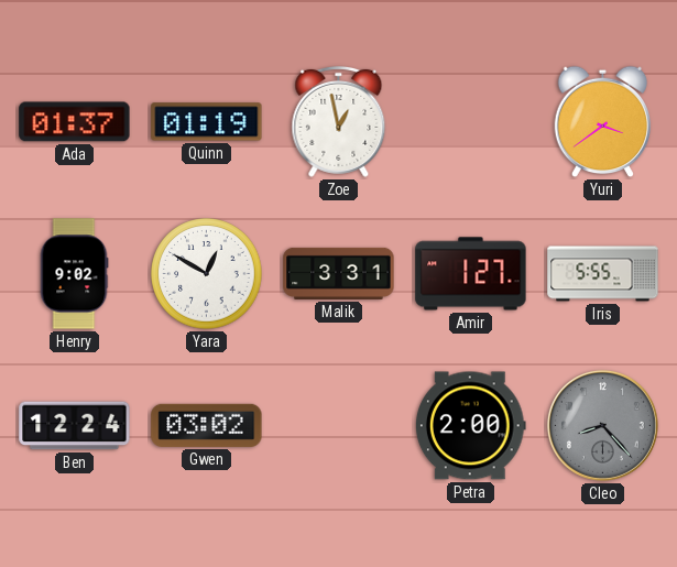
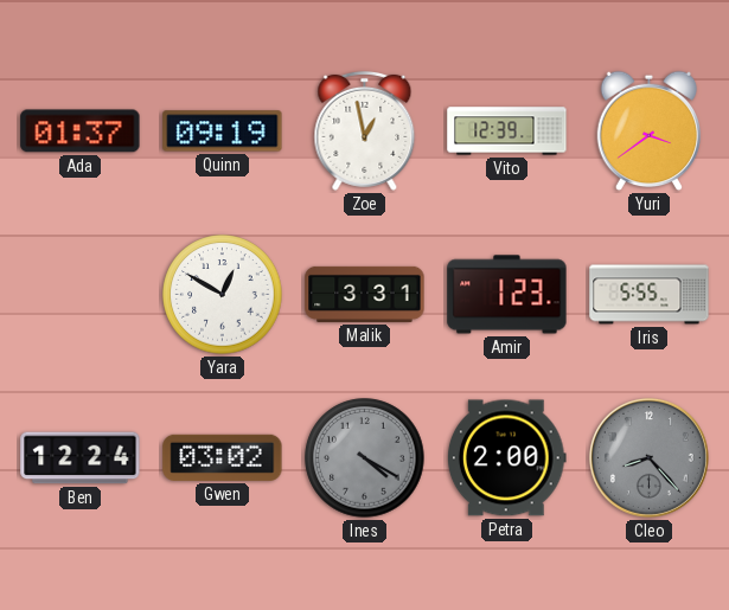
Quinn: 01:19 -> 09:19
Vito: none -> 12:39
Henry: 9:02 -> none
Amir: 1:27 -> 1:23
Ines: none -> 4:20
